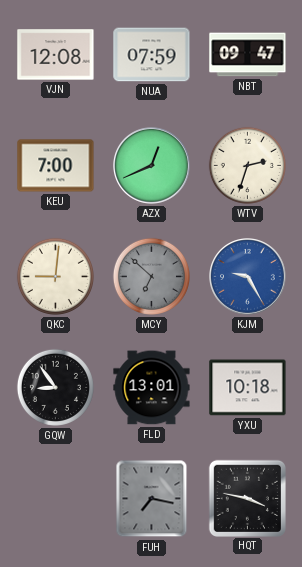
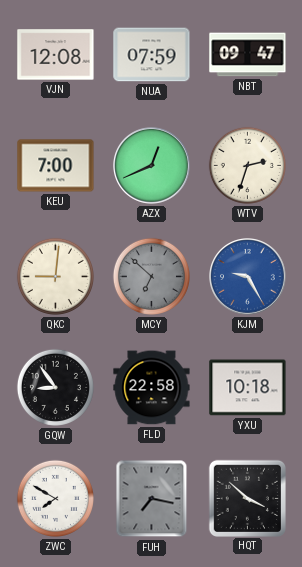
FLD: 13:01 -> 22:58
ZWC: none -> 7:50
HQT: 3:47 -> 3:52
